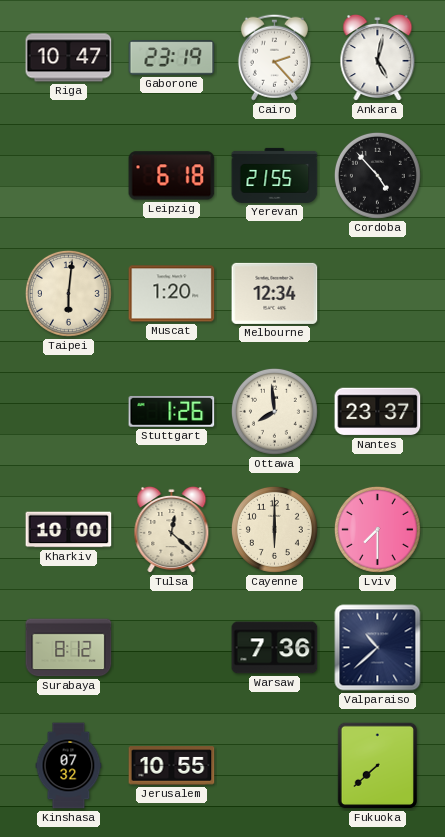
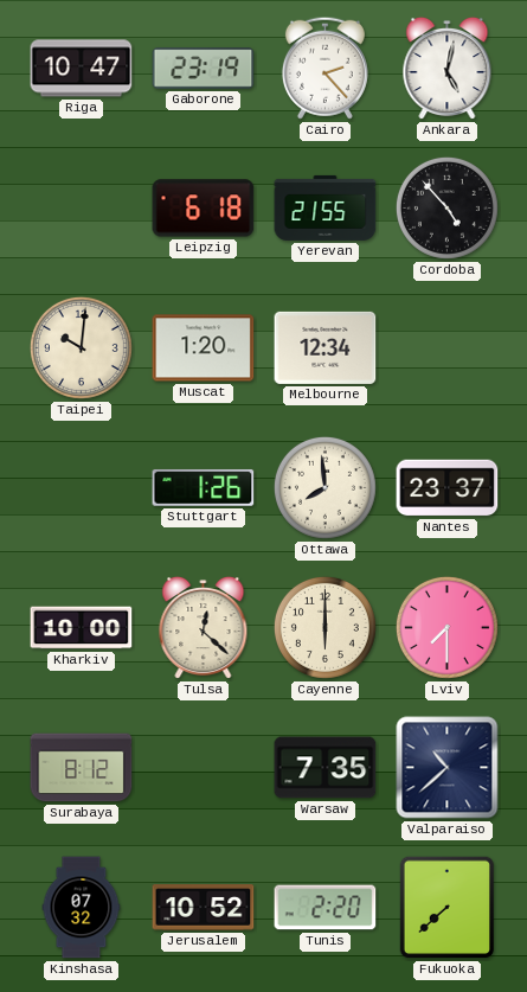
Taipei: 6:01 -> 10:01
Warsaw: 7:36 -> 7:35
Jerusalem: 10:55 -> 10:52
Tunis: none -> 2:20
